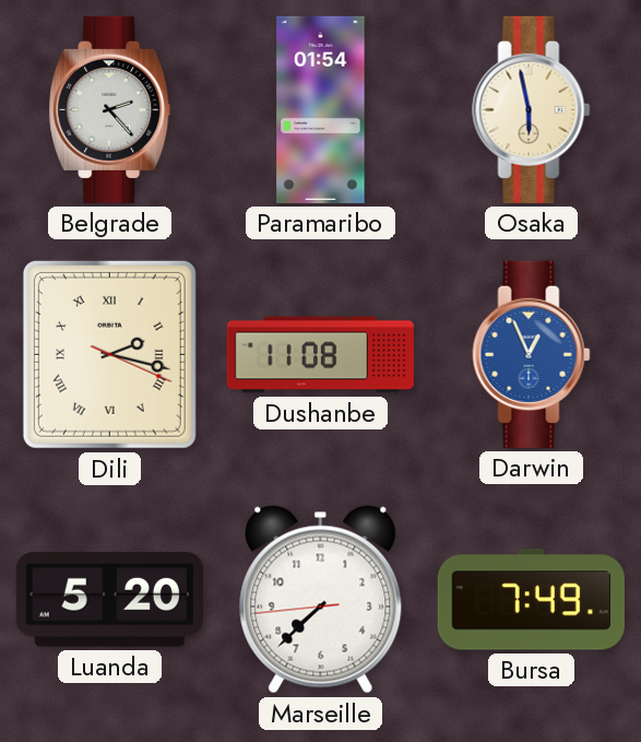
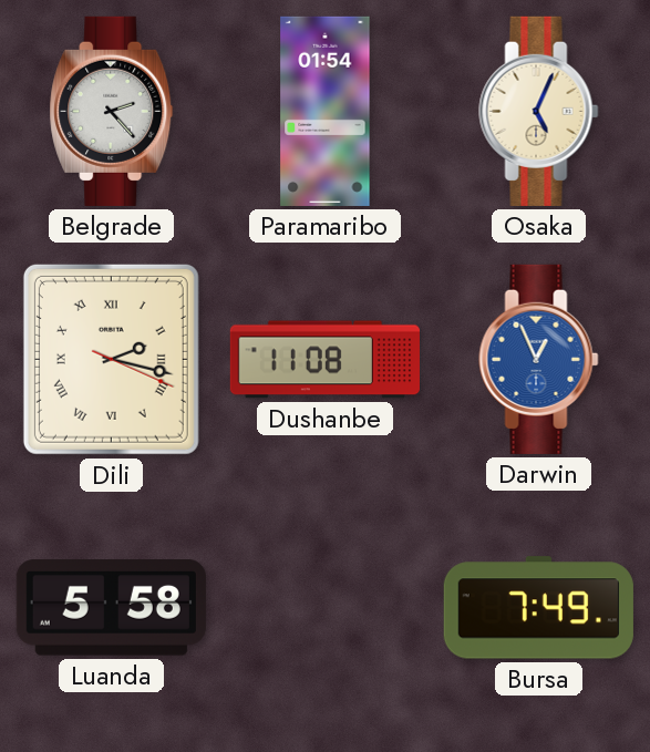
Osaka: 5:58 -> 5:04
Luanda: 5:20 -> 5:58
Marseille: 7:37 -> none
